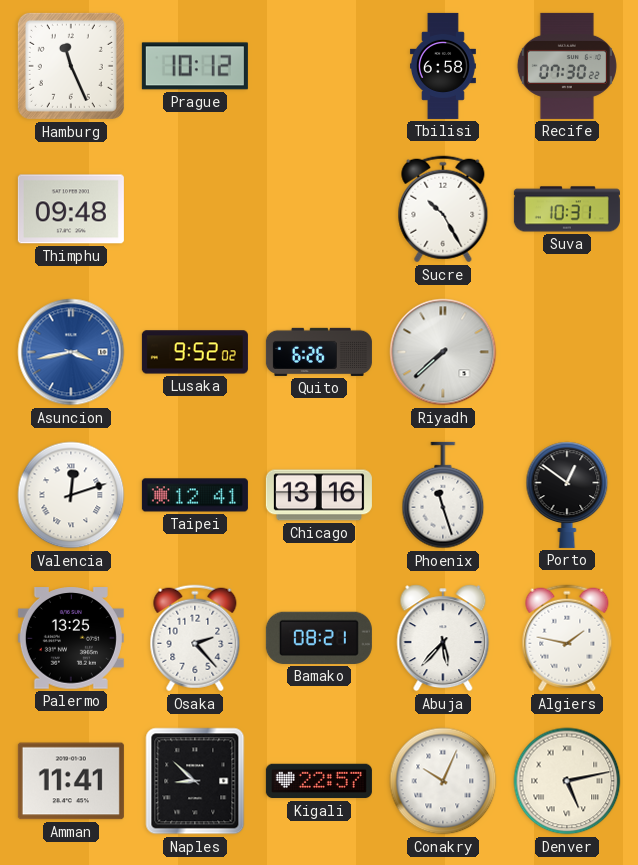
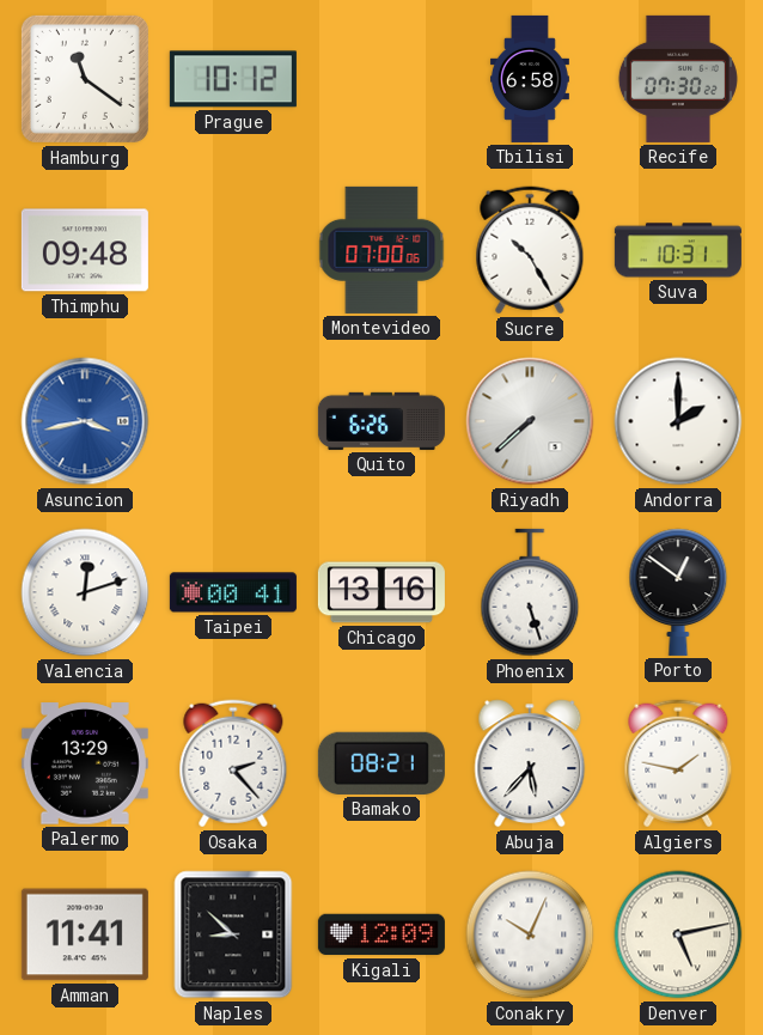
Hamburg: 11:26 -> 11:21
Montevideo: none -> 07:00
Lusaka: 9:52 -> none
Andorra: none -> 2:00
Taipei: 12:41 -> 00:41
Phoenix: 11:27 -> 5:27
Palermo: 13:25 -> 13:29
Kigali: 22:57 -> 12:09
